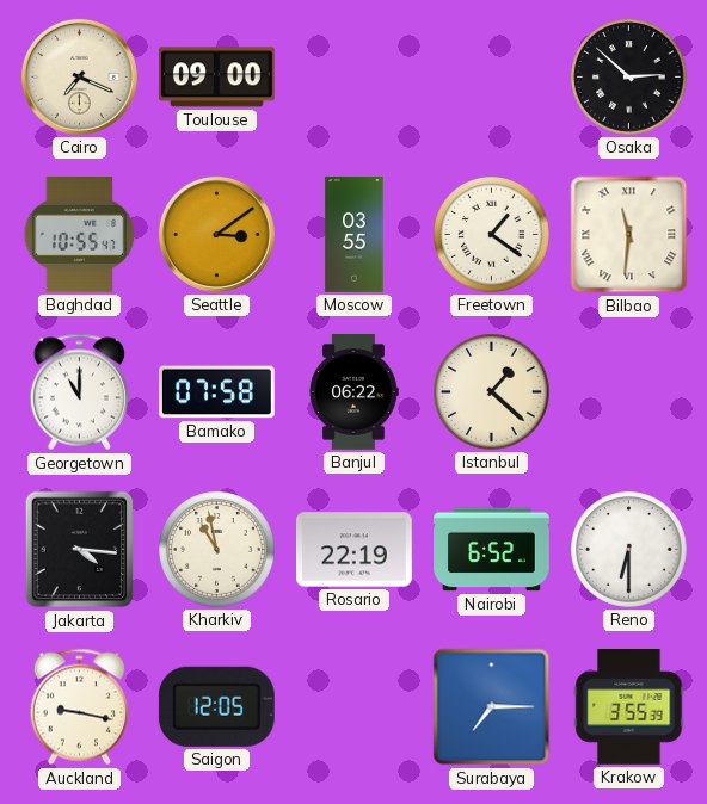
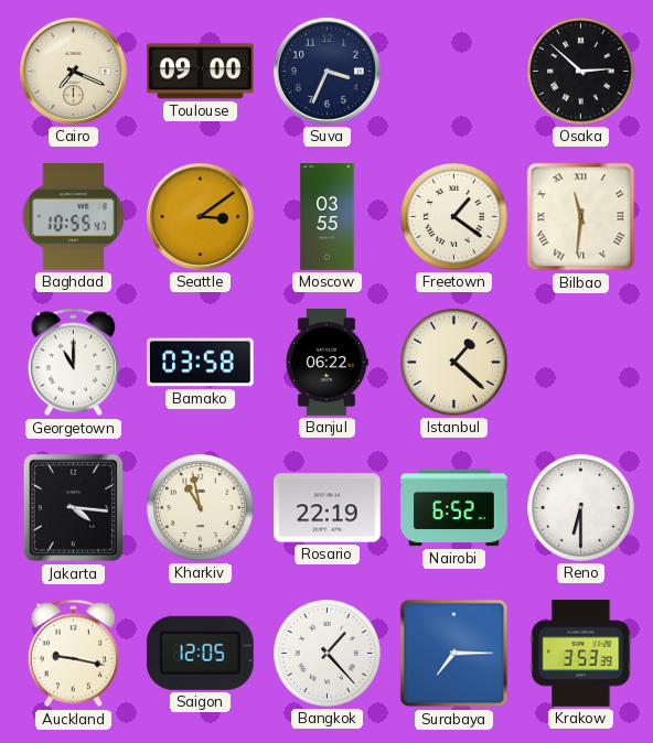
Suva: none -> 3:34
Bamako: 07:58 -> 03:58
Bangkok: none -> 1:23
Krakow: 3:55 -> 3:53
